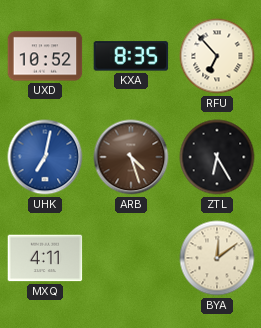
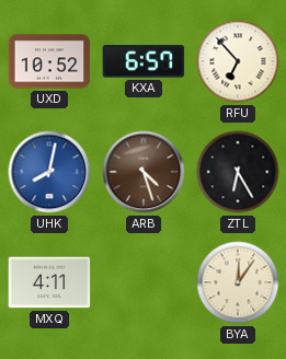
KXA: 8:35 -> 6:57
UHK: 7:02 -> 8:02
BYA: 12:09 -> 12:06
